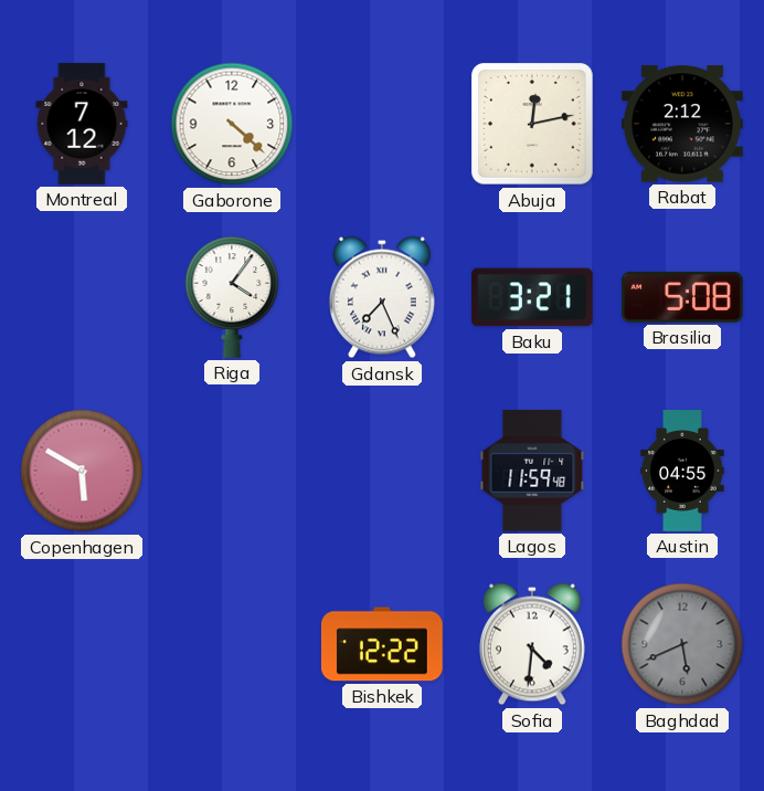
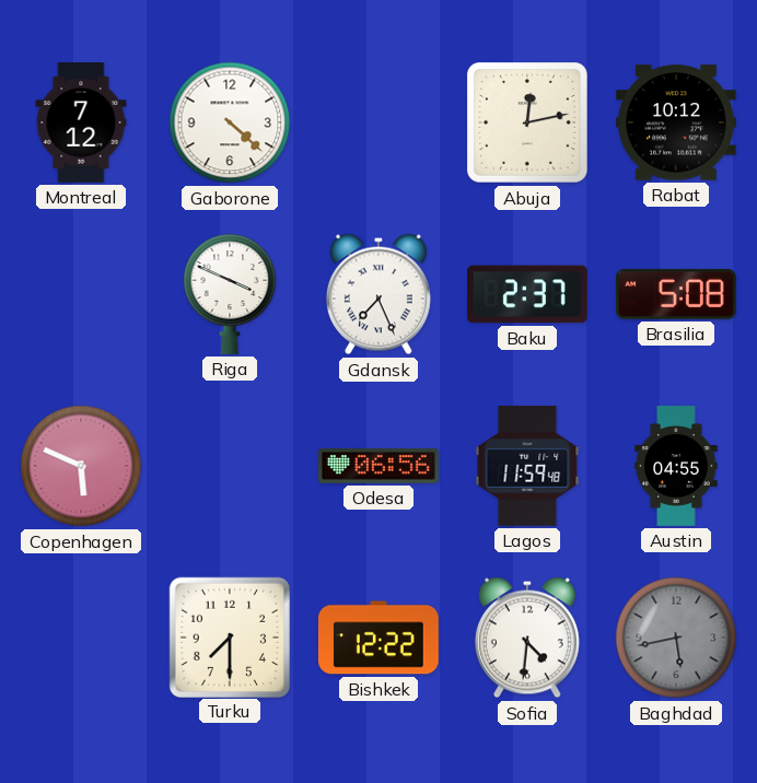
Rabat: 2:12 -> 10:12
Riga: 4:06 -> 3:49
Baku: 3:21 -> 2:37
Copenhagen: 5:50 -> 5:49
Odesa: none -> 06:56
Turku: none -> 7:30
Baghdad: 5:41 -> 5:43
